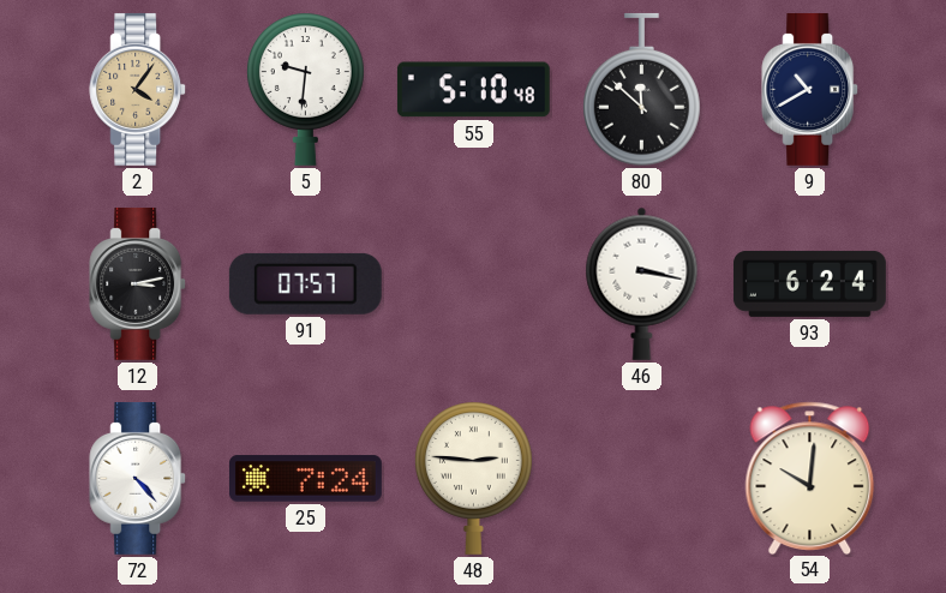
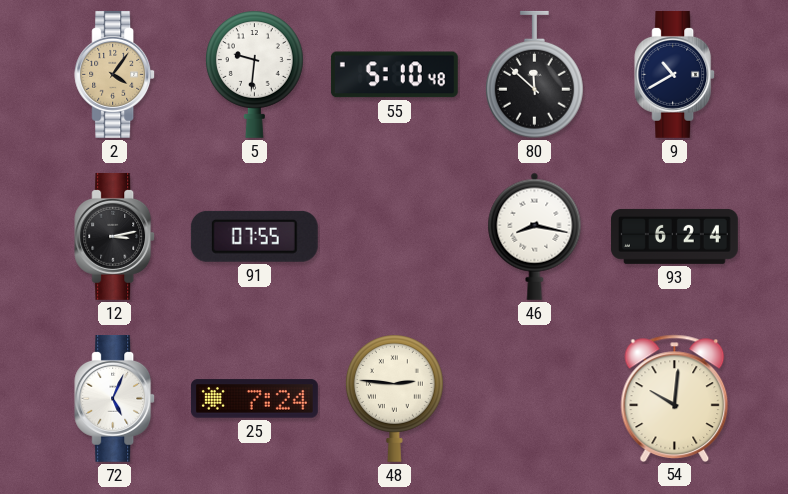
91: 07:57 -> 07:55
46: 3:17 -> 8:17
72: 4:23 -> 5:04
